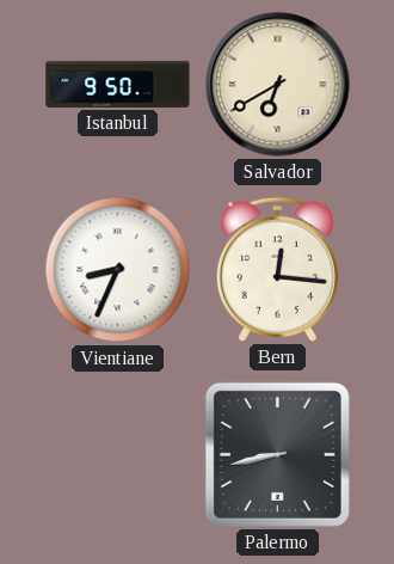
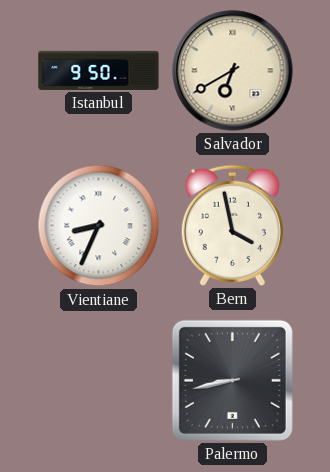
Bern: 12:16 -> 3:58
